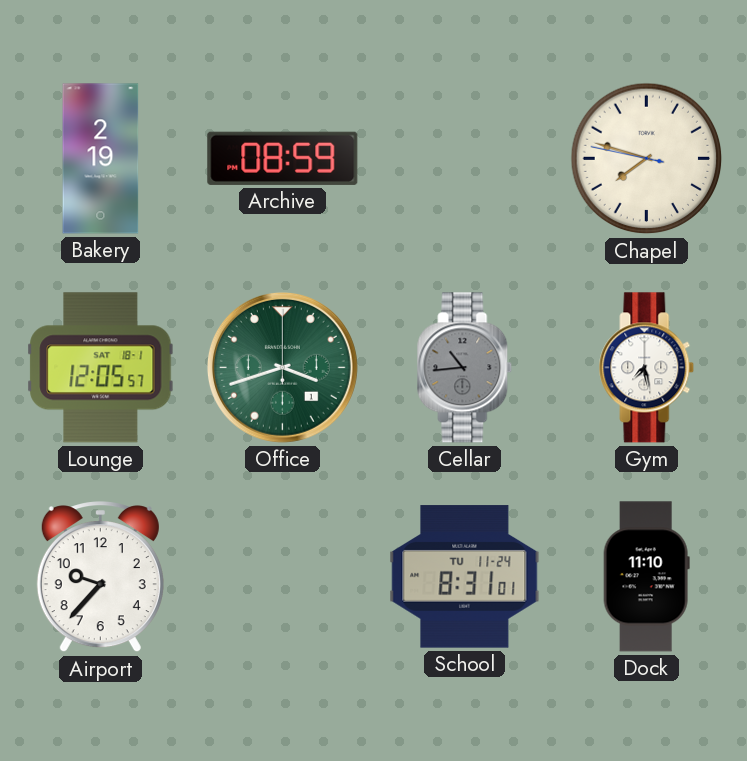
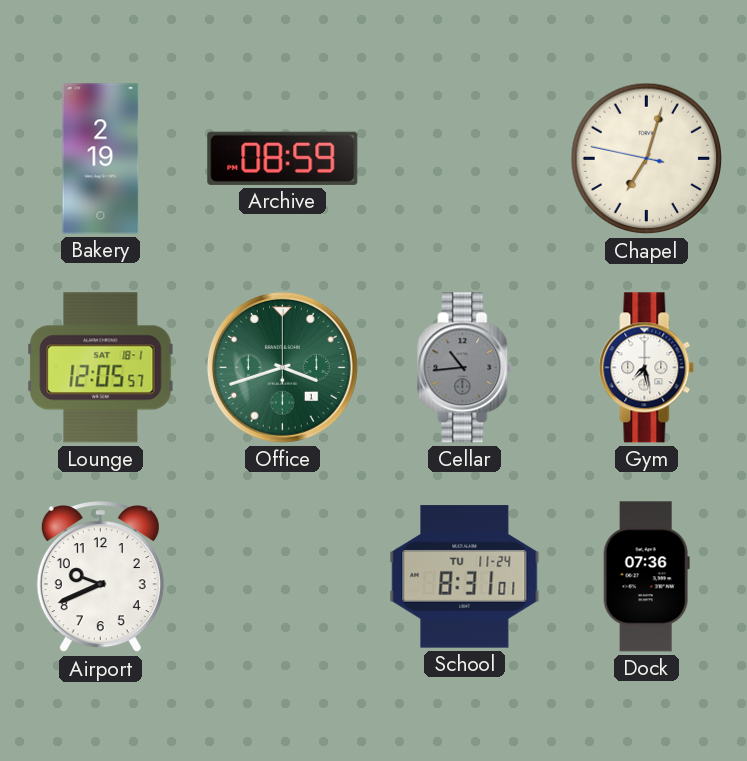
Chapel: 7:47 -> 7:02
Airport: 9:37 -> 9:41
Dock: 11:10 -> 07:36
